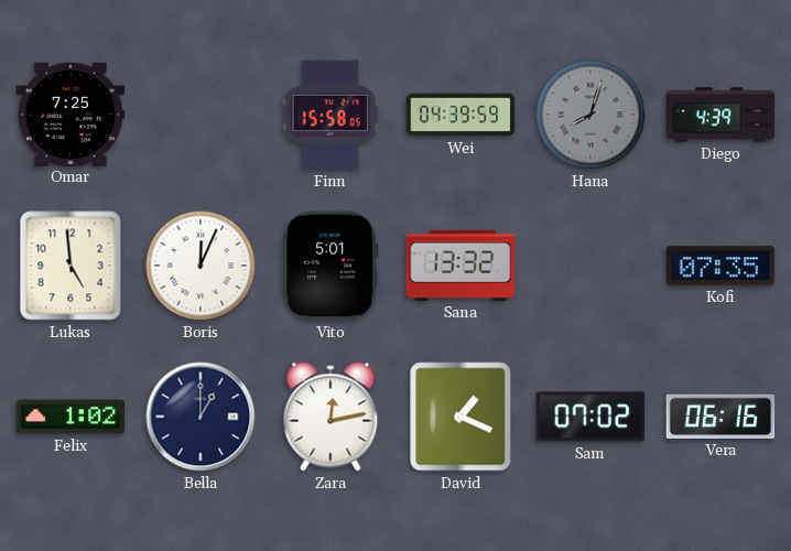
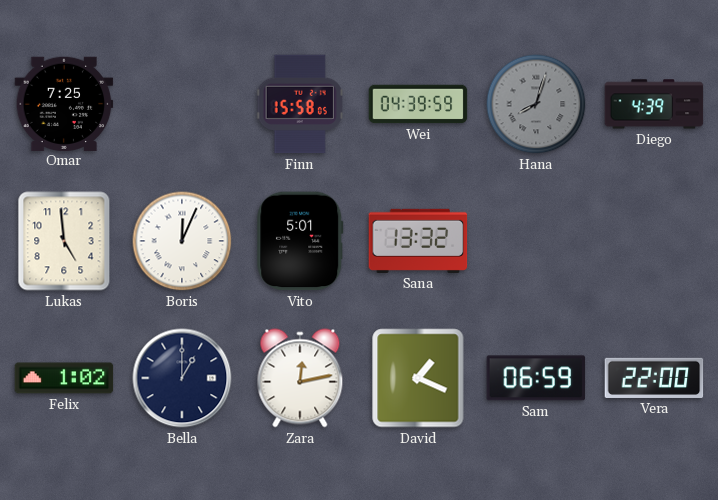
Kofi: 07:35 -> none
Sam: 07:02 -> 06:59
Vera: 06:16 -> 22:00
